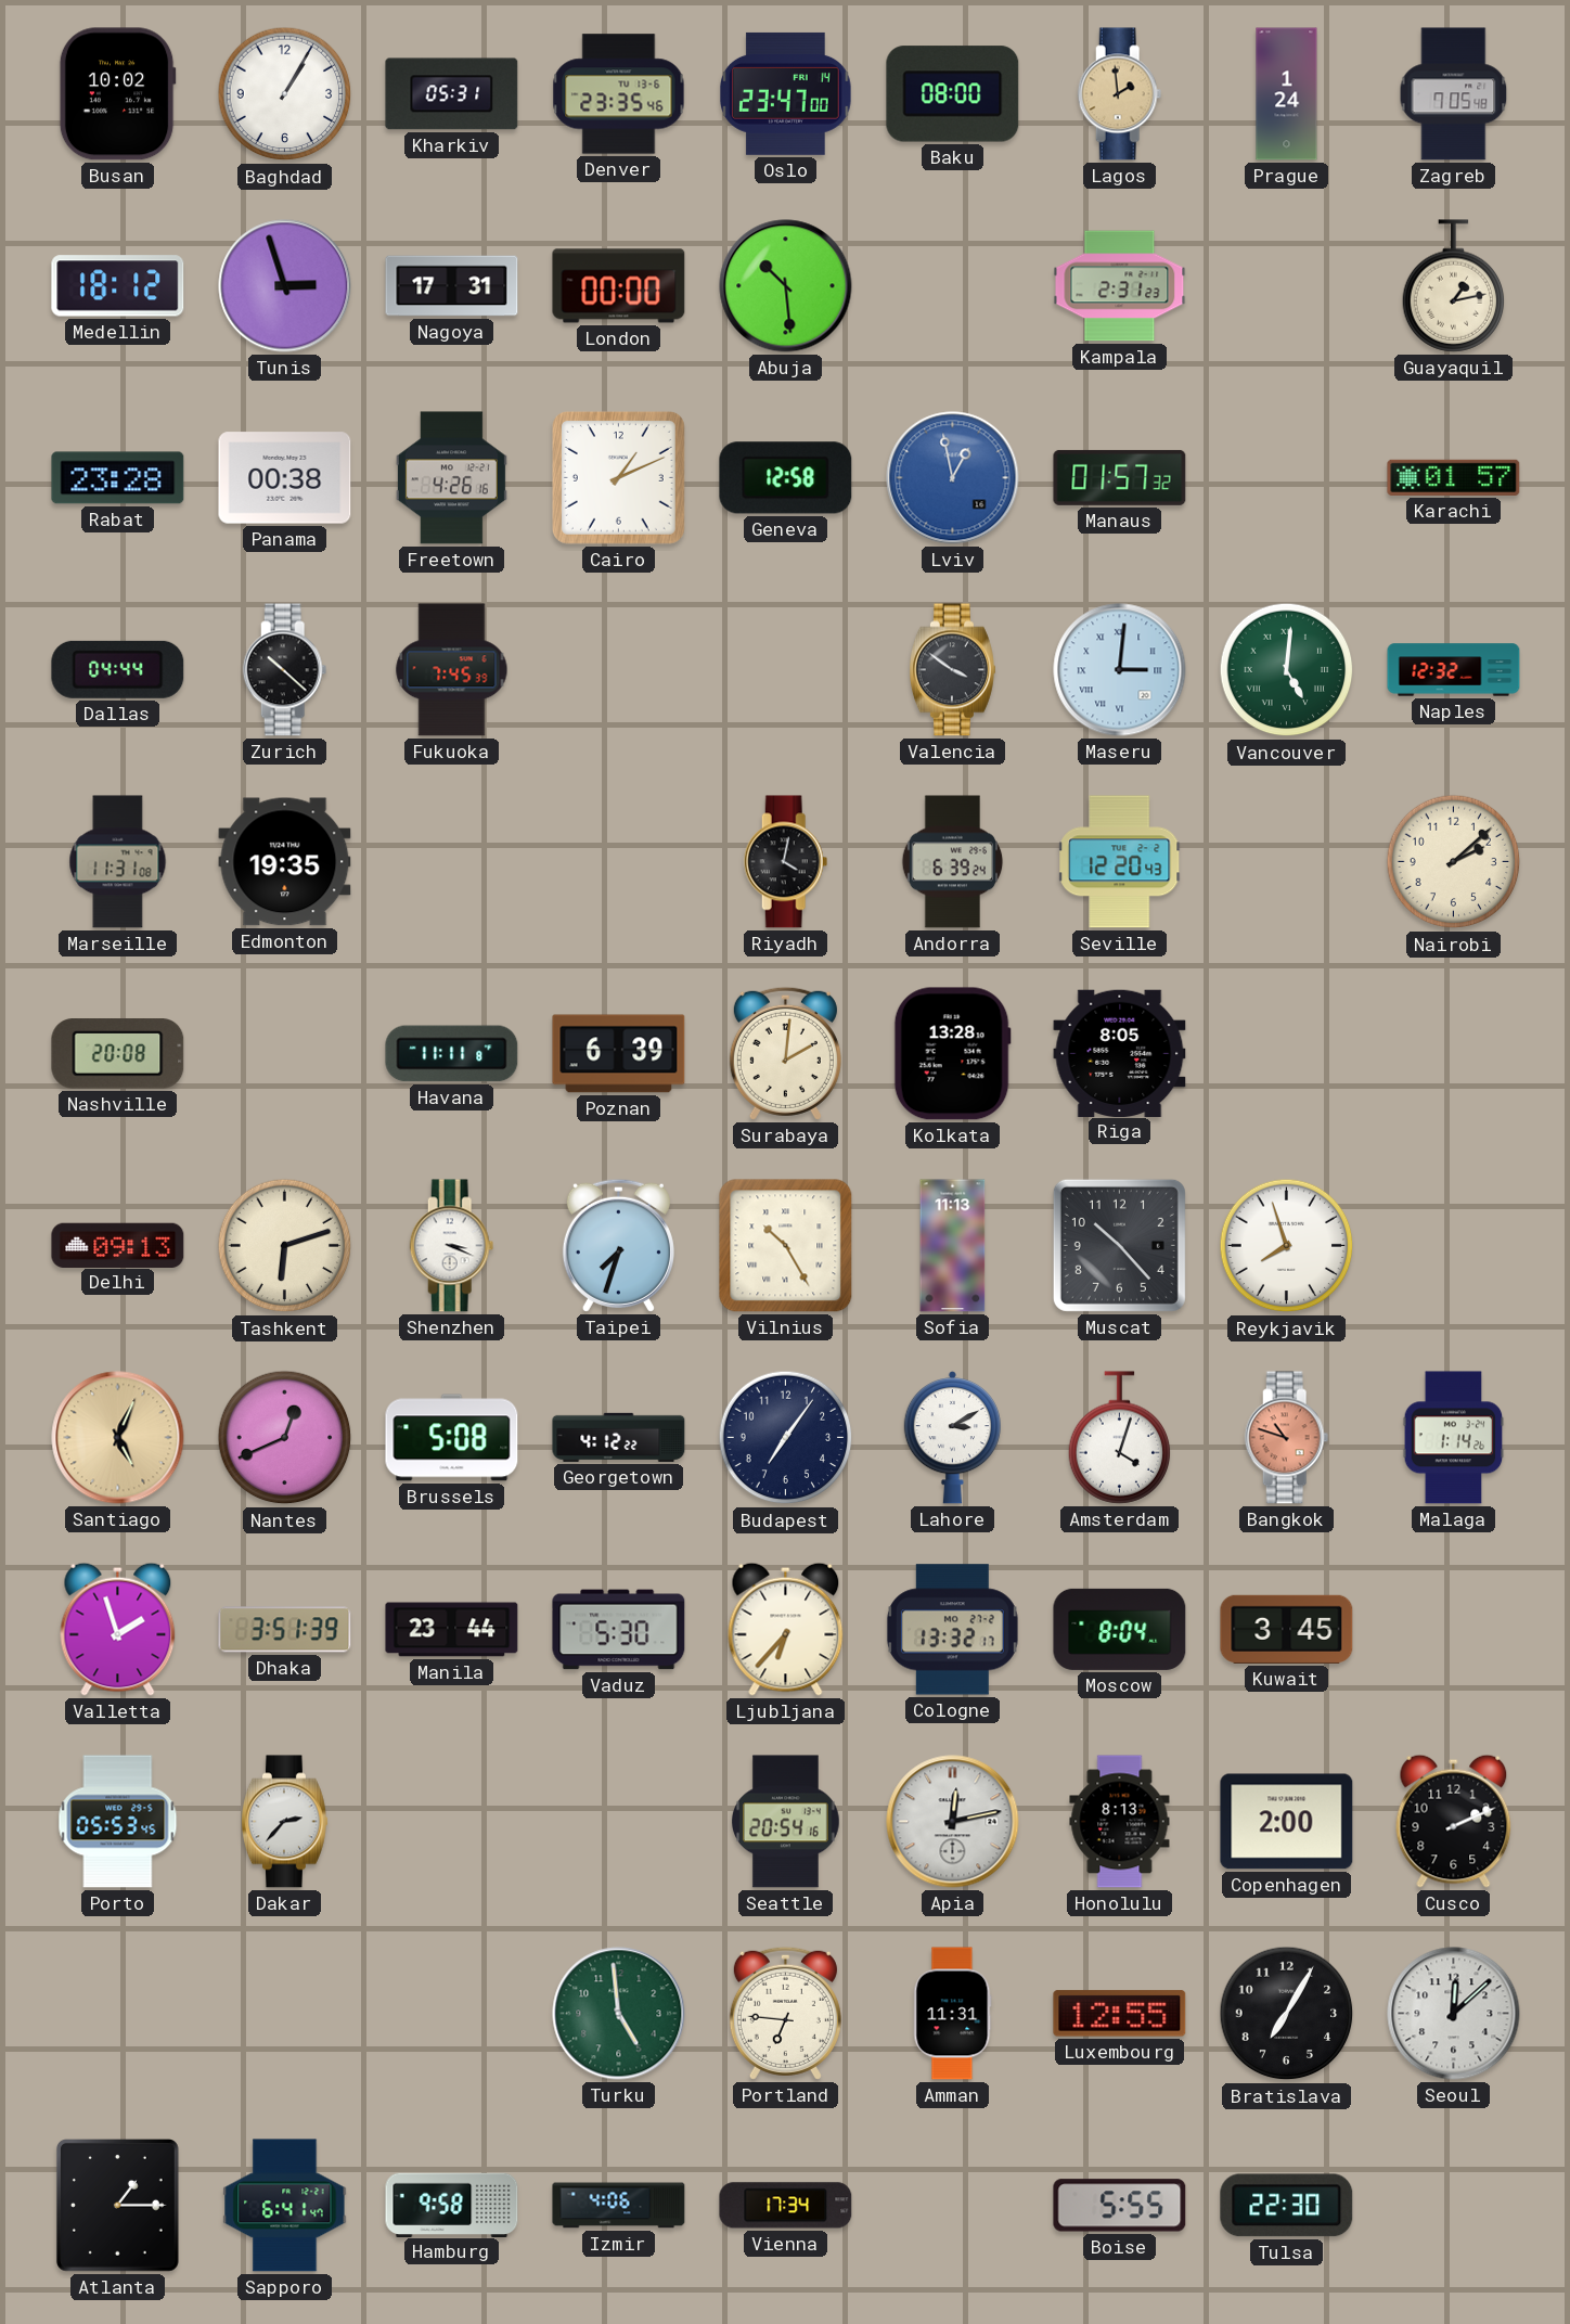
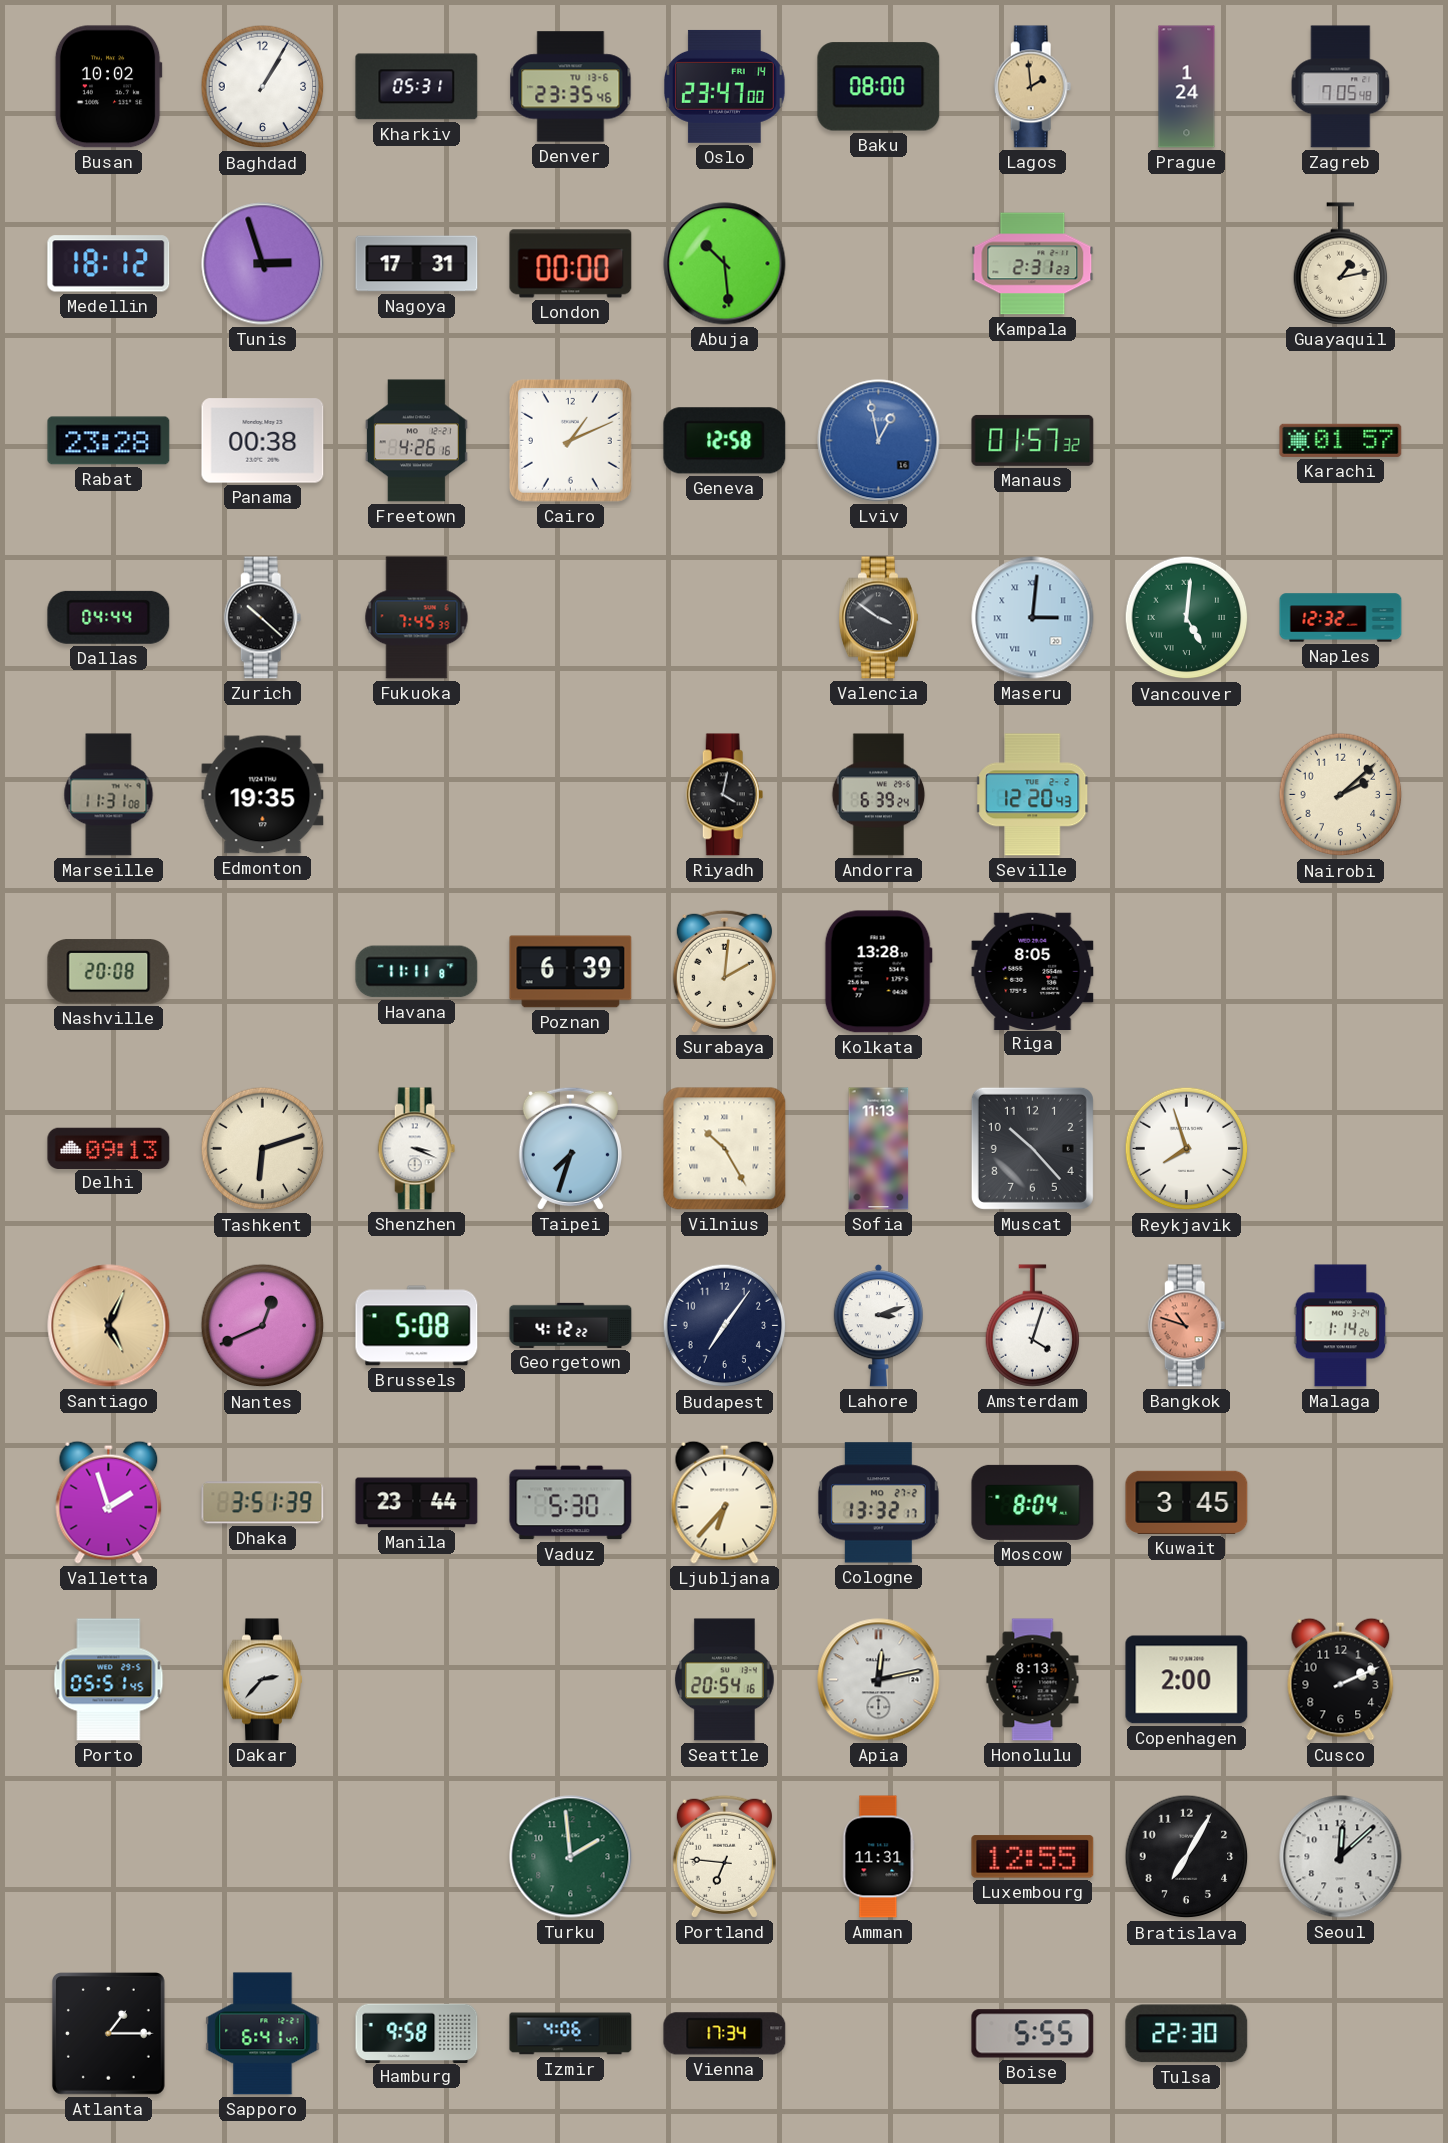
Lahore: 3:10 -> 3:12
Porto: 05:53 -> 05:51
Turku: 4:59 -> 1:59
